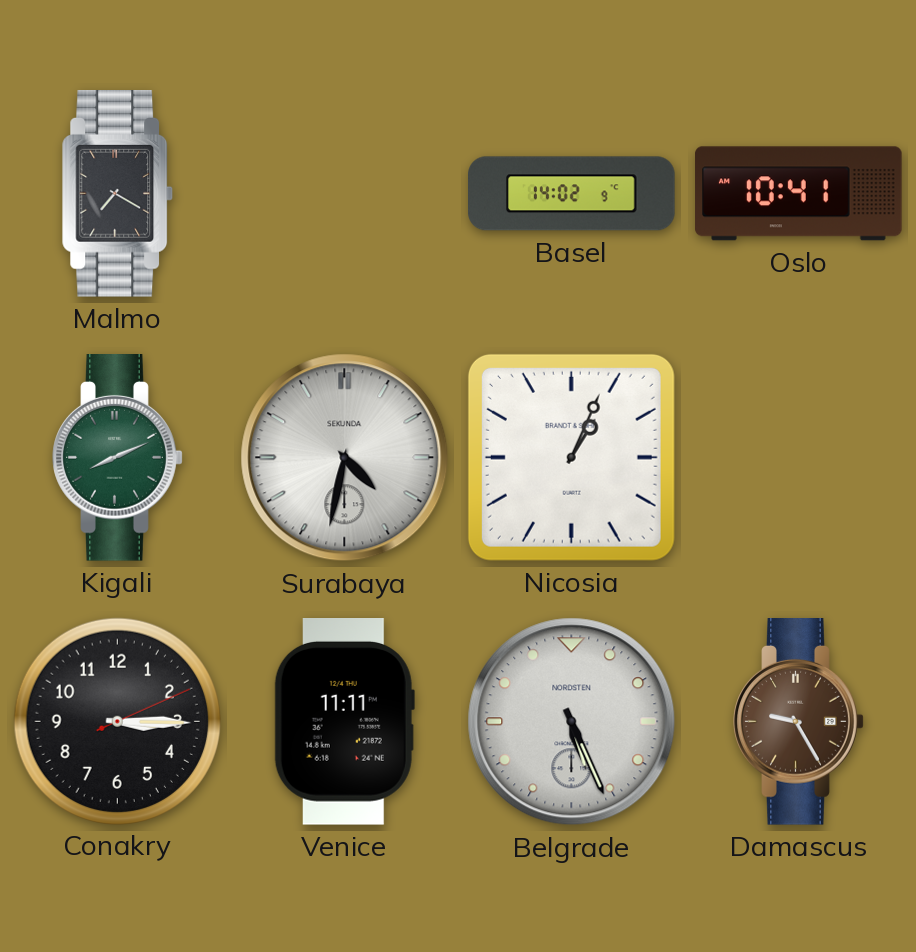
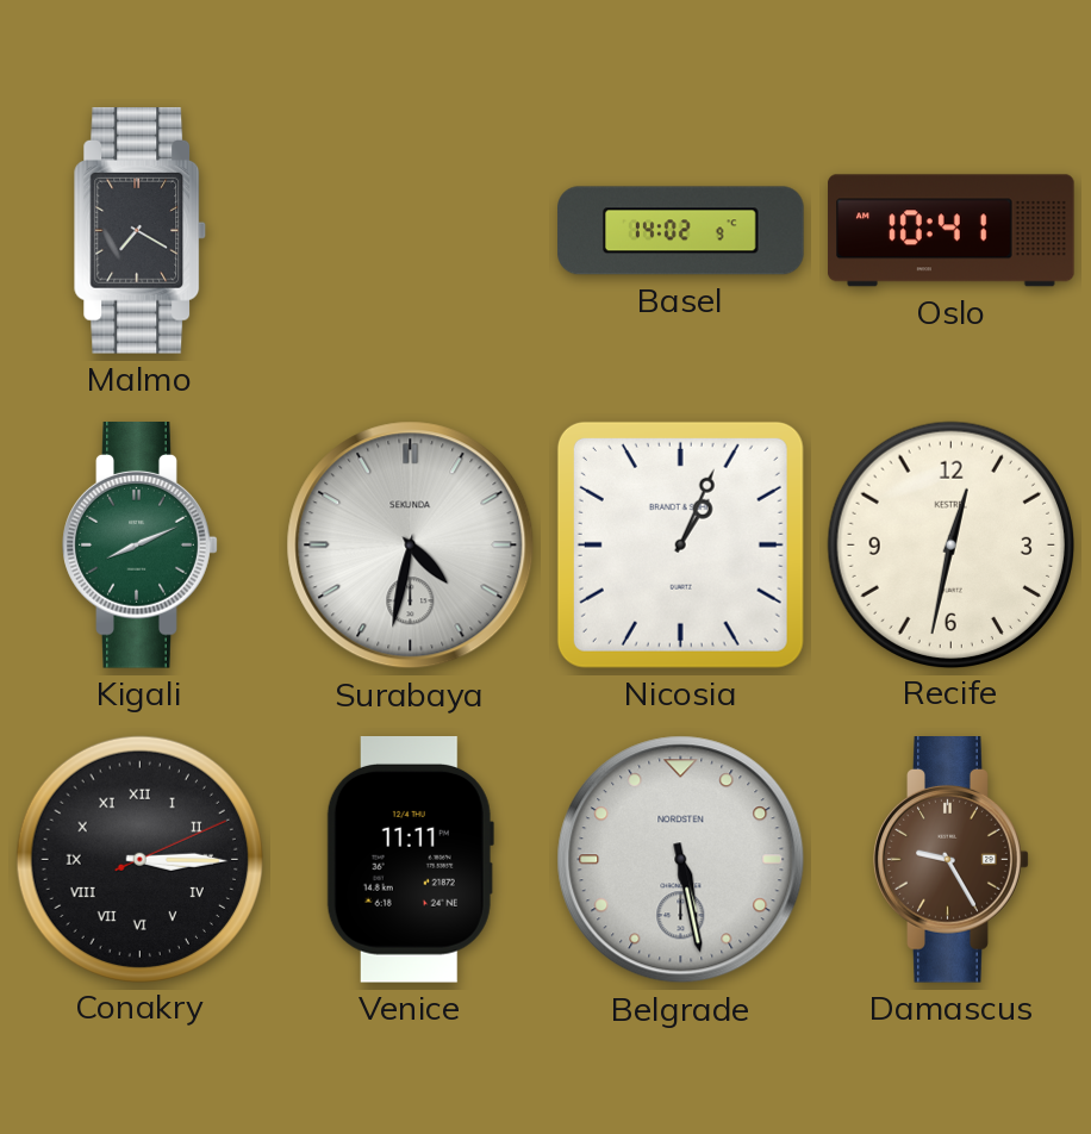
Recife: none -> 12:32
Conakry numerals: Arabic -> Roman
Belgrade: 5:26 -> 5:28
